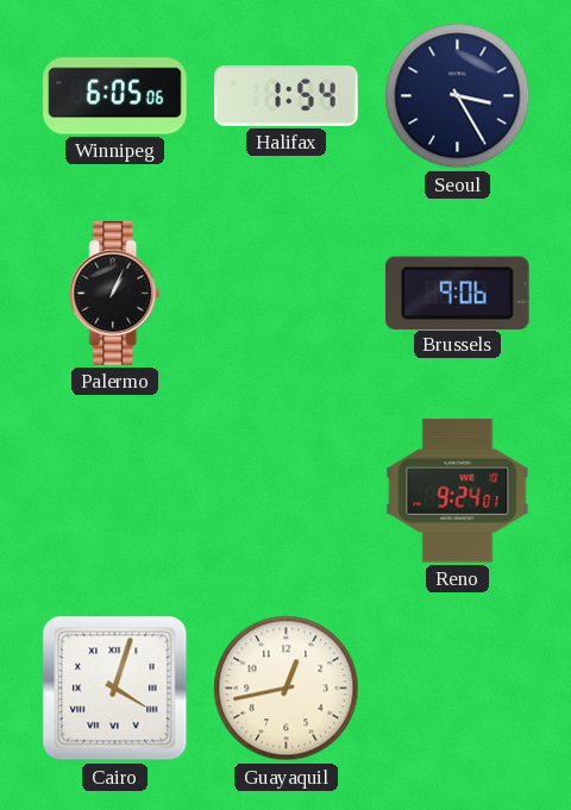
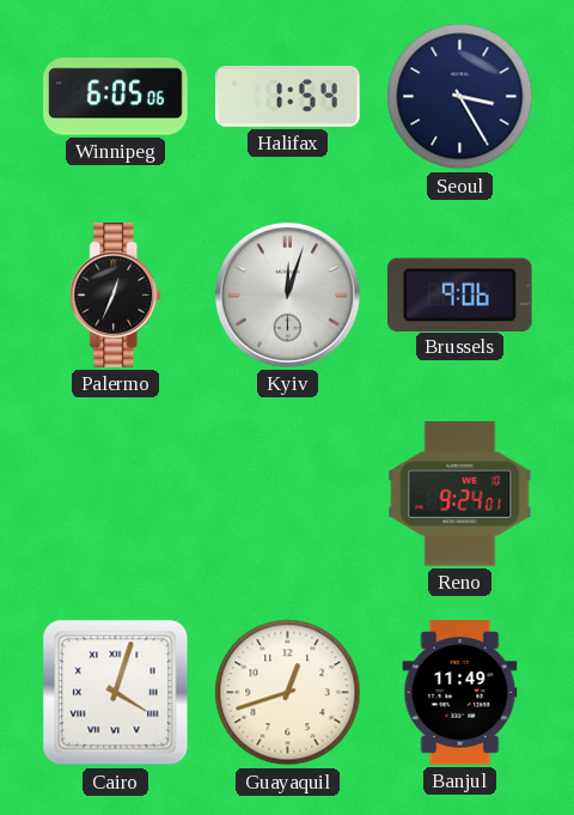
Palermo: 1:04 -> 12:34
Kyiv: none -> 12:03
Guayaquil: 12:43 -> 12:42
Banjul: none -> 11:49
